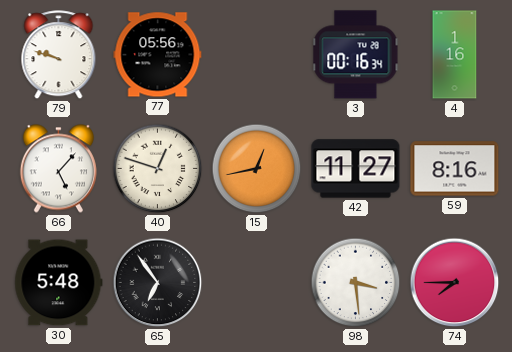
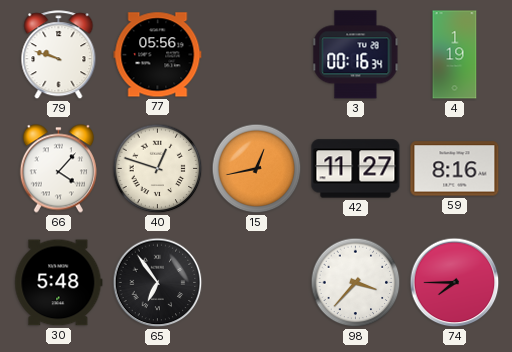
4: 1:16 -> 1:19
66: 5:07 -> 4:07
98: 3:29 -> 3:37
